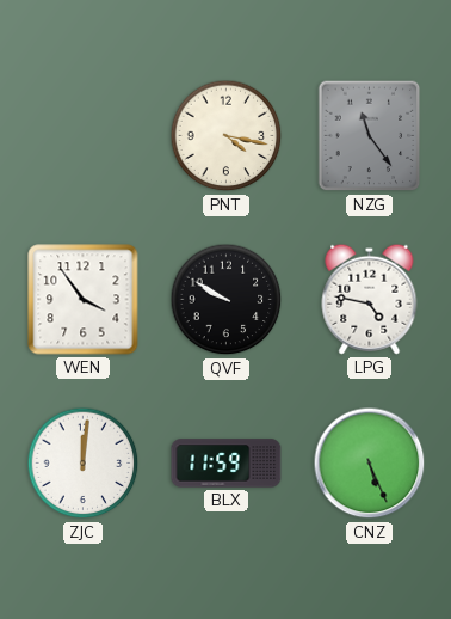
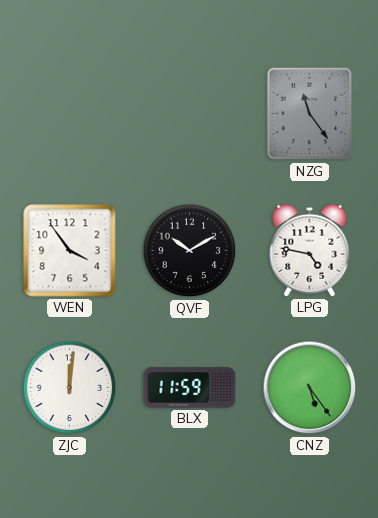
PNT: 4:17 -> none
QVF: 9:50 -> 10:10
CNZ: 5:26 -> 5:24
